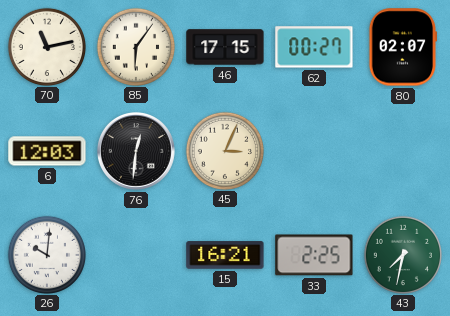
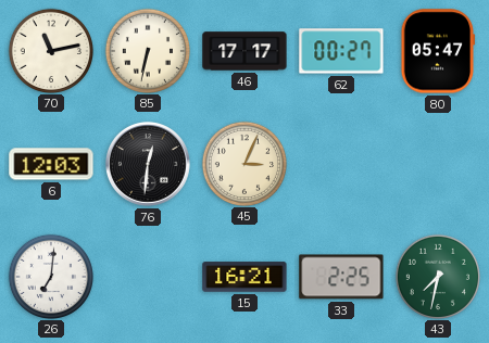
85: 6:06 -> 6:32
46: 17:15 -> 17:17
80: 02:07 -> 05:47
26: 10:01 -> 7:01
